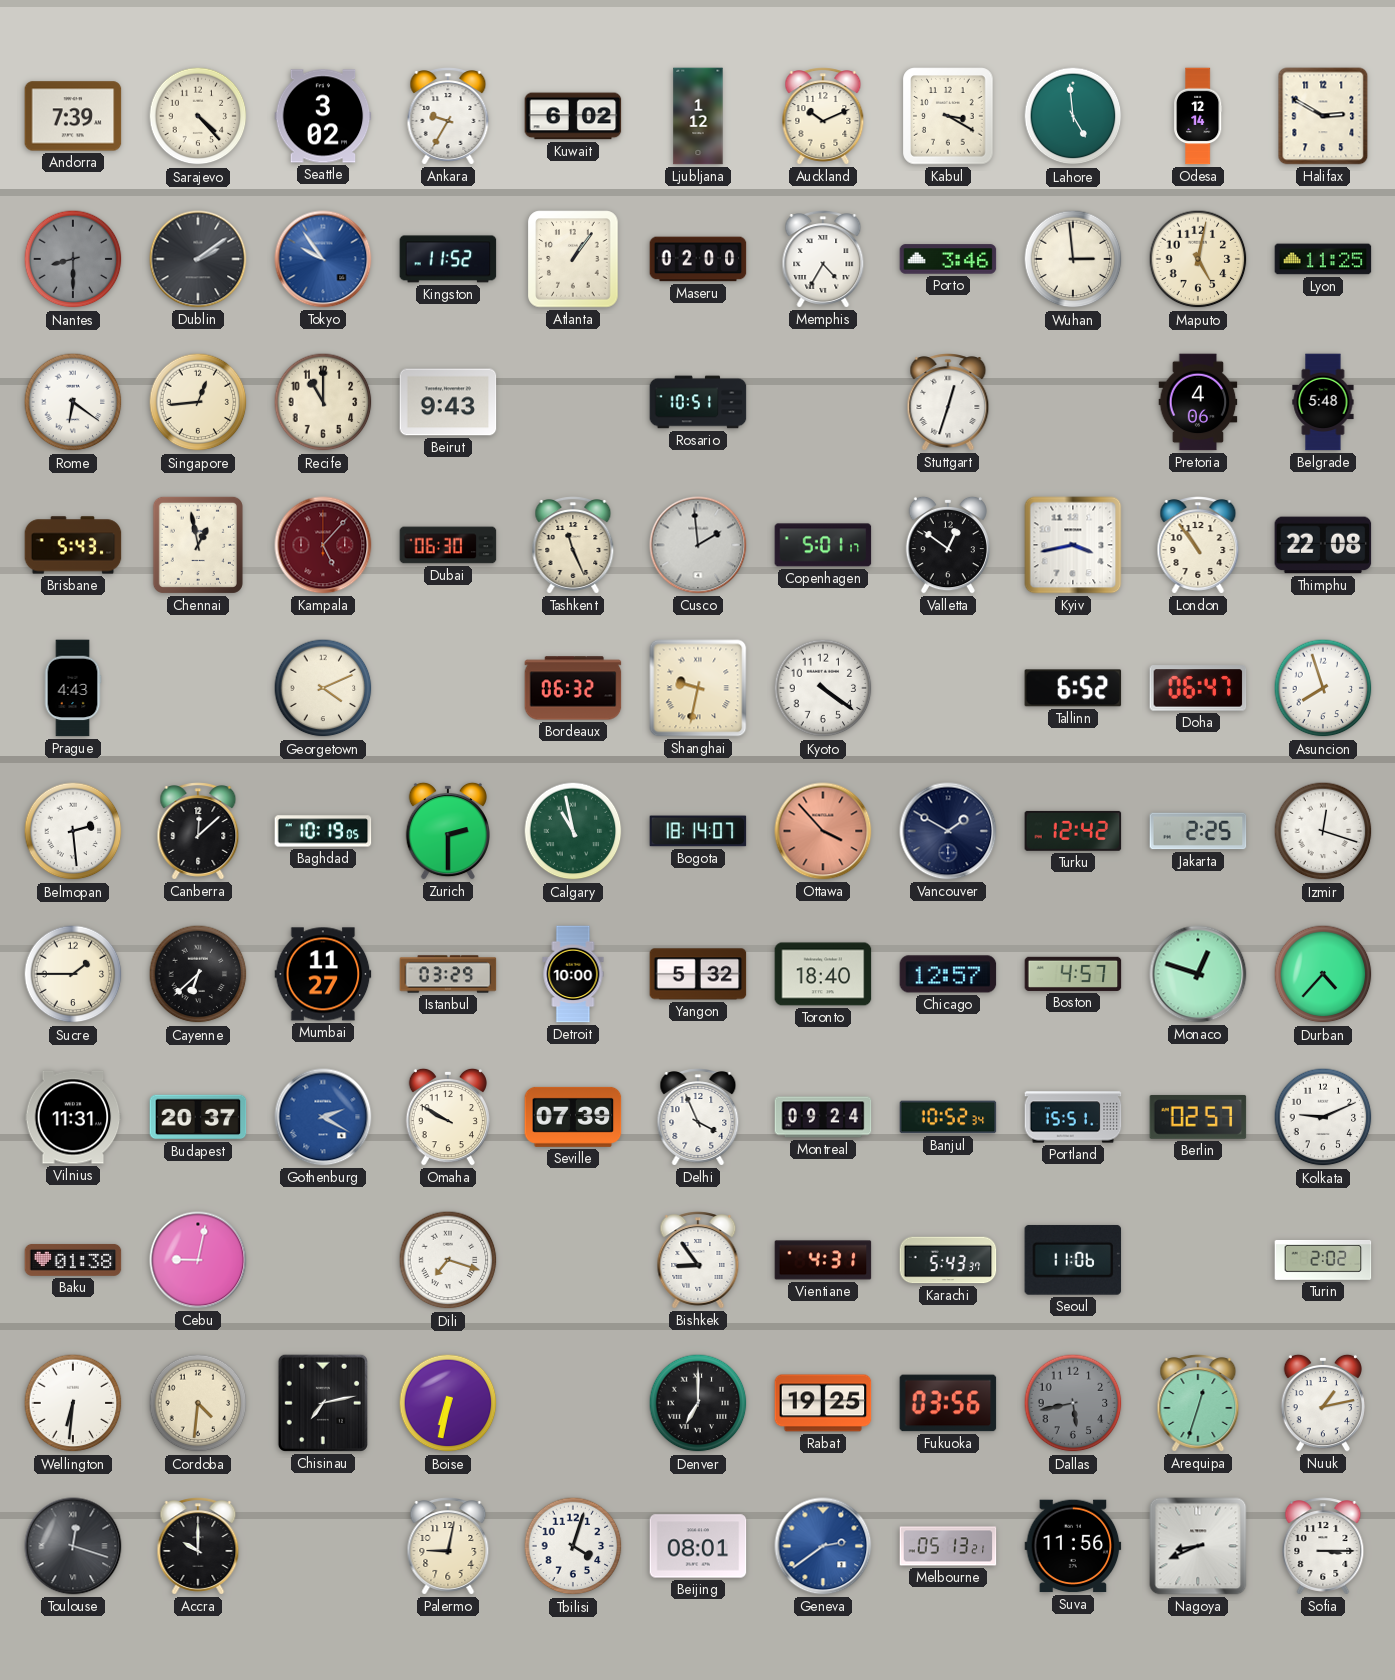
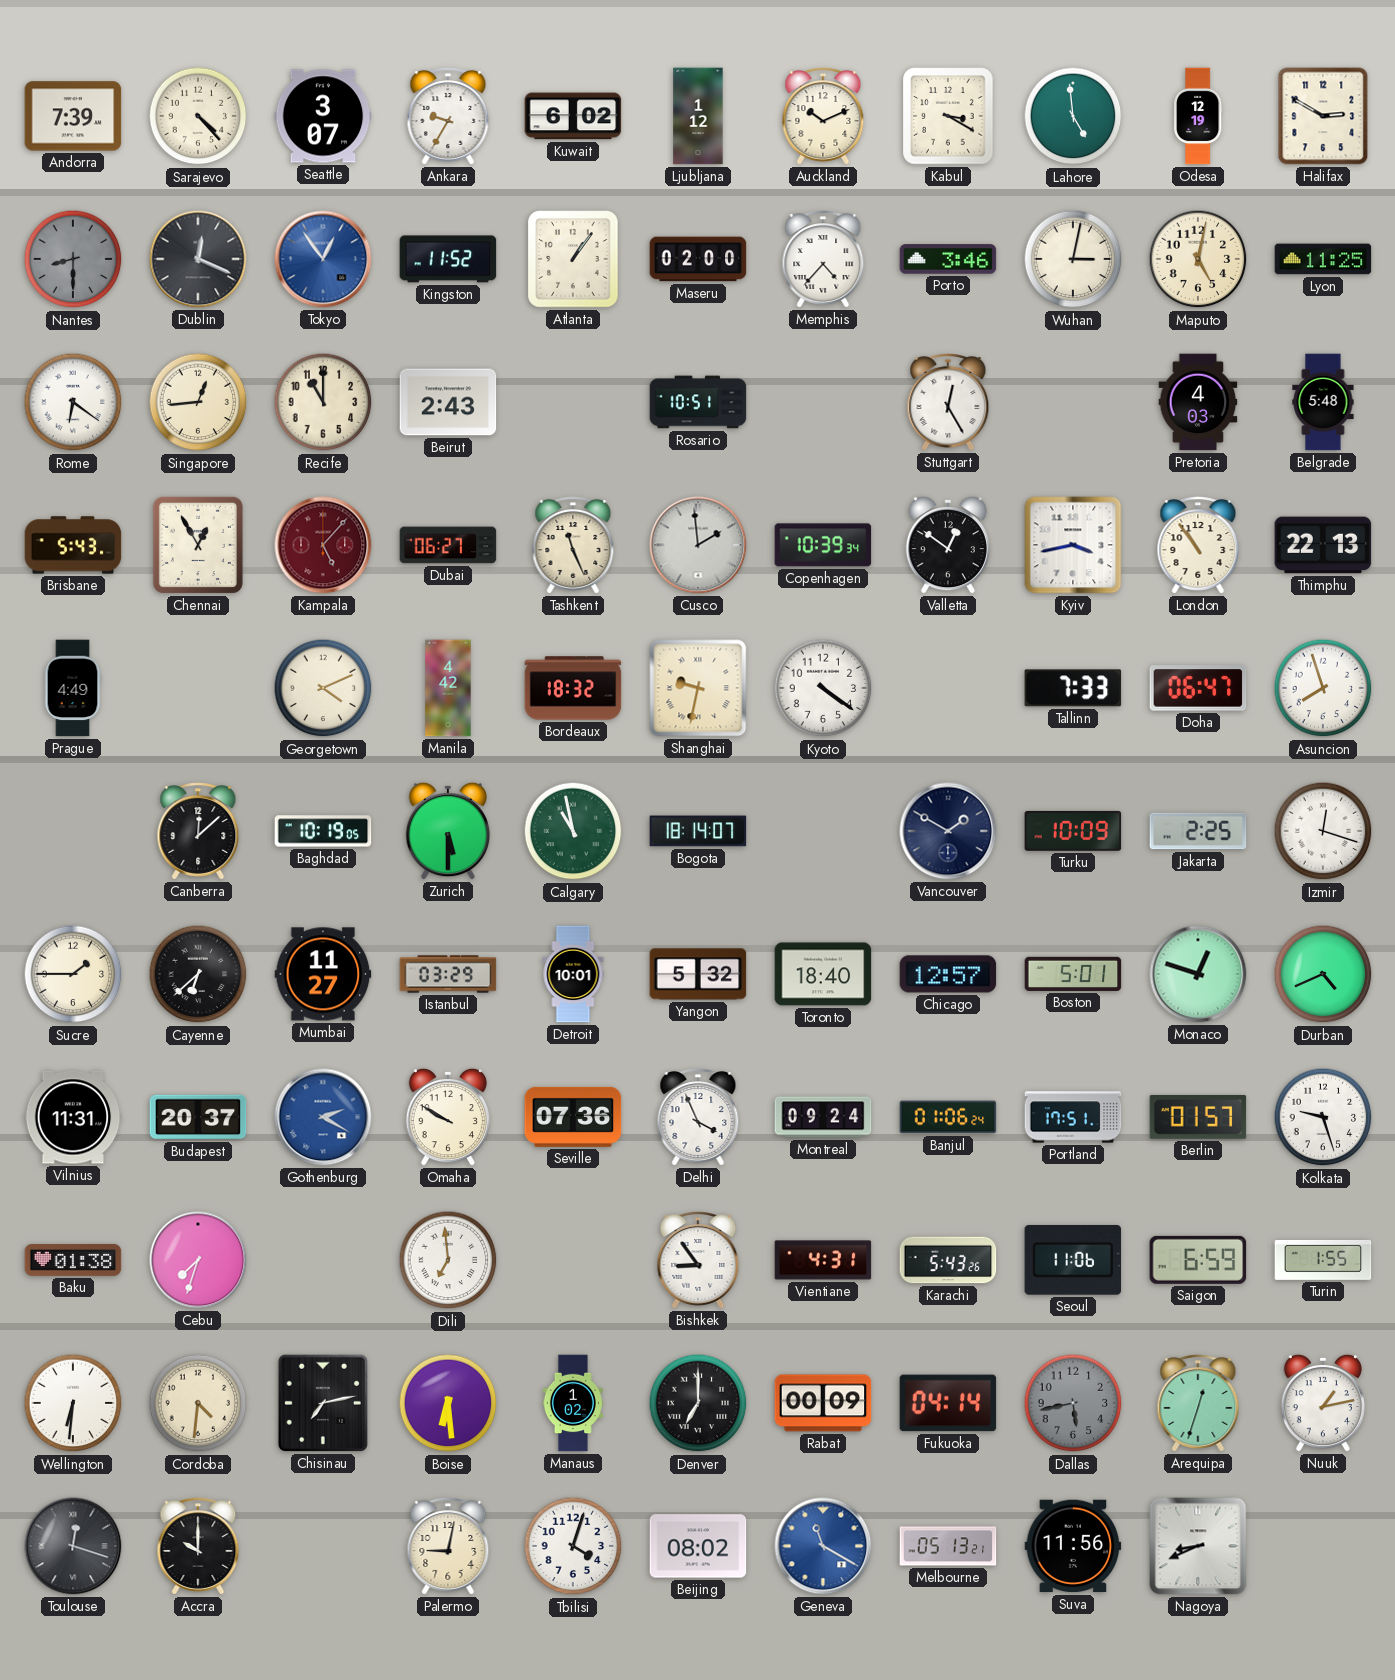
Seattle: 3:02 -> 3:07
Odesa: 12:14 -> 12:19
Dublin: 2:09 -> 12:19
Tokyo: 9:54 -> 12:54
Memphis: 4:35 -> 4:37
Wuhan: 2:59 -> 3:02
Beirut: 9:43 -> 2:43
Stuttgart: 12:33 -> 12:25
Pretoria: 4:06 -> 4:03
Chennai: 12:58 -> 12:55
Dubai: 06:30 -> 06:27
Copenhagen: 5:01 -> 10:39
Thimphu: 22:08 -> 22:13
Prague: 4:43 -> 4:49
Manila: none -> 4:42
Bordeaux: 06:32 -> 18:32
Tallinn: 6:52 -> 7:33
Belmopan: 2:29 -> none
Zurich: 2:30 -> 5:30
Ottawa: 3:53 -> none
Turku: 12:42 -> 10:09
Detroit: 10:00 -> 10:01
Boston: 4:57 -> 5:01
Durban: 4:37 -> 4:41
Seville: 07:39 -> 07:36
Banjul: 10:52 -> 01:06
Portland: 15:51 -> 17:51
Berlin: 02:57 -> 01:57
Kolkata: 9:11 -> 9:27
Cebu: 9:02 -> 7:33
Dili: 7:18 -> 6:59
Karachi: 5:43:37 -> 5:43:26
Saigon: none -> 6:59
Turin: 2:02 -> 1:55
Boise: 6:32 -> 6:29
Manaus: none -> 1:02
Rabat: 19:25 -> 00:09
Fukuoka: 03:56 -> 04:14
Beijing: 08:01 -> 08:02
Geneva: 2:39 -> 11:20
Sofia: 3:15 -> none
